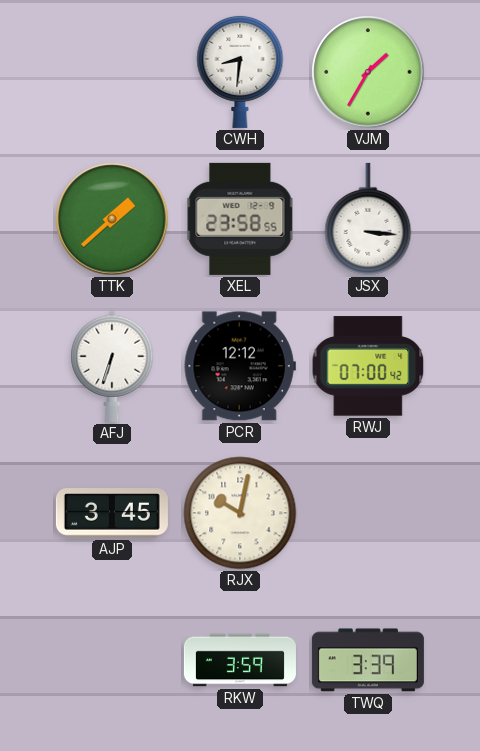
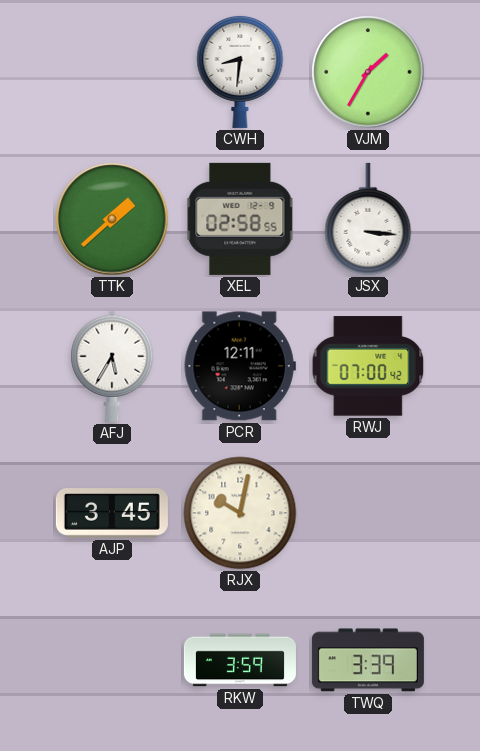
XEL: 23:58 -> 02:58
AFJ: 6:33 -> 5:35
PCR: 12:12 -> 12:11
